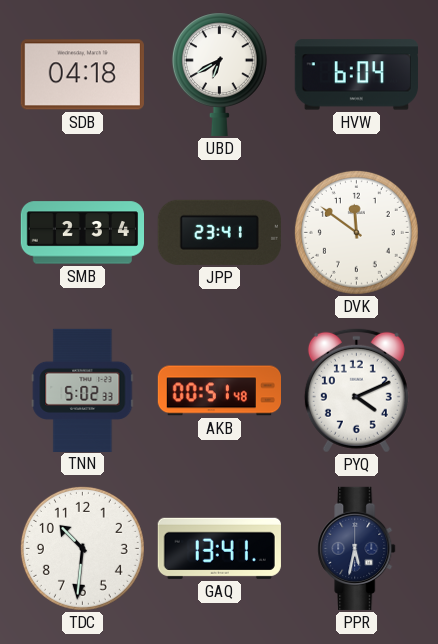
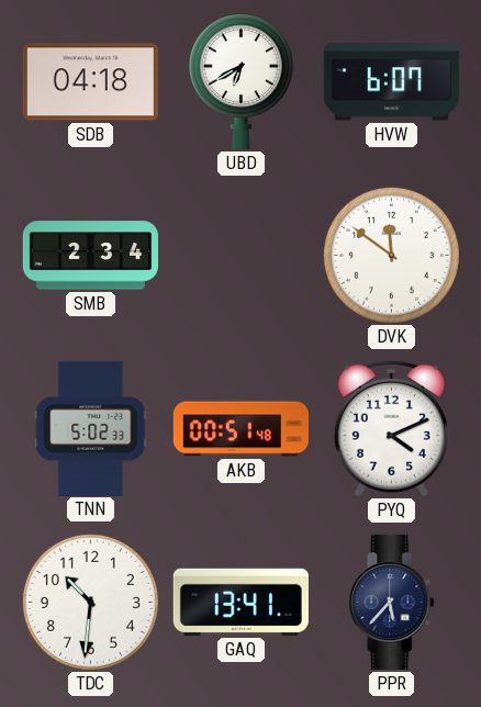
HVW: 6:04 -> 6:07
JPP: 23:41 -> none
PPR: 5:32 -> 5:37
